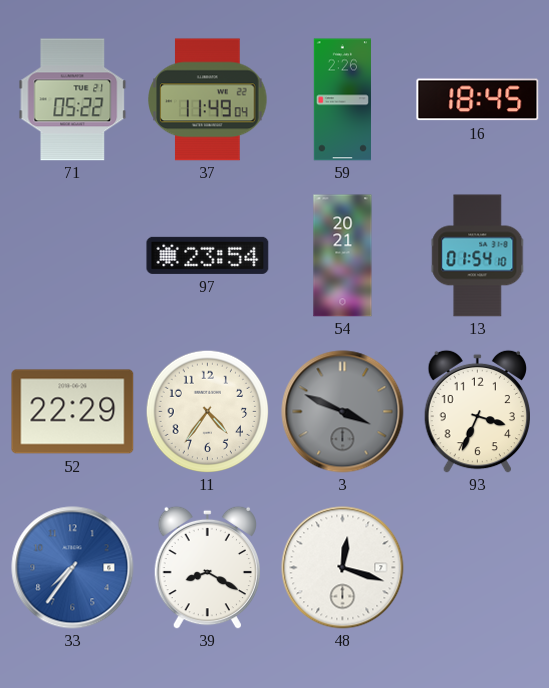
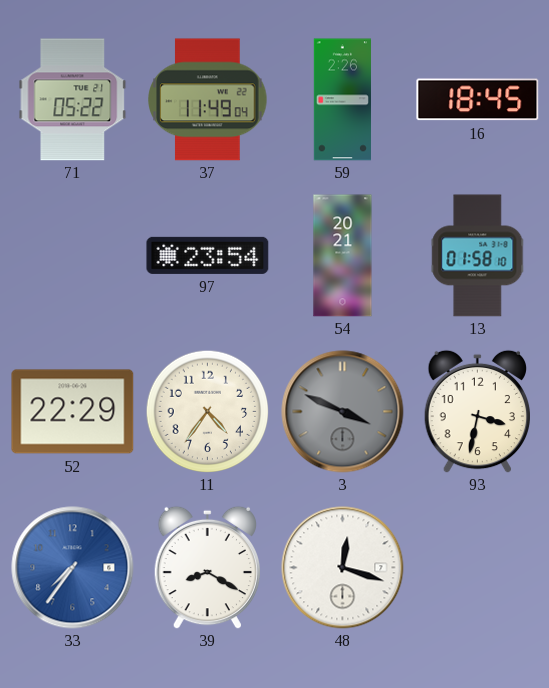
13: 01:54 -> 01:58
93: 3:34 -> 3:32
